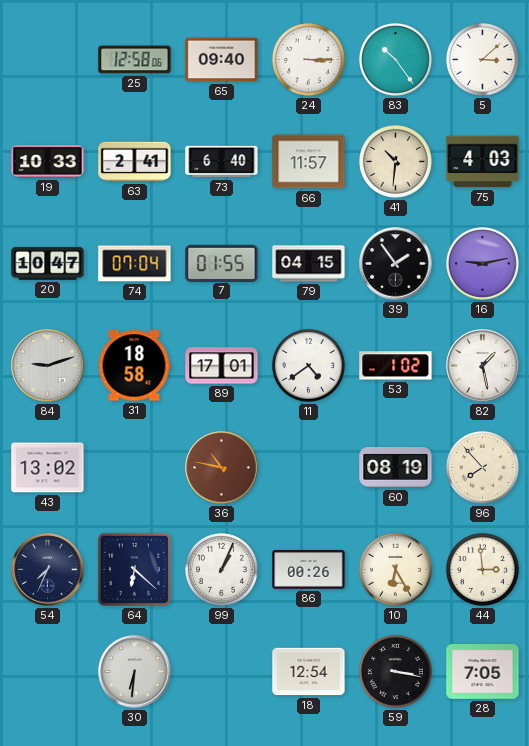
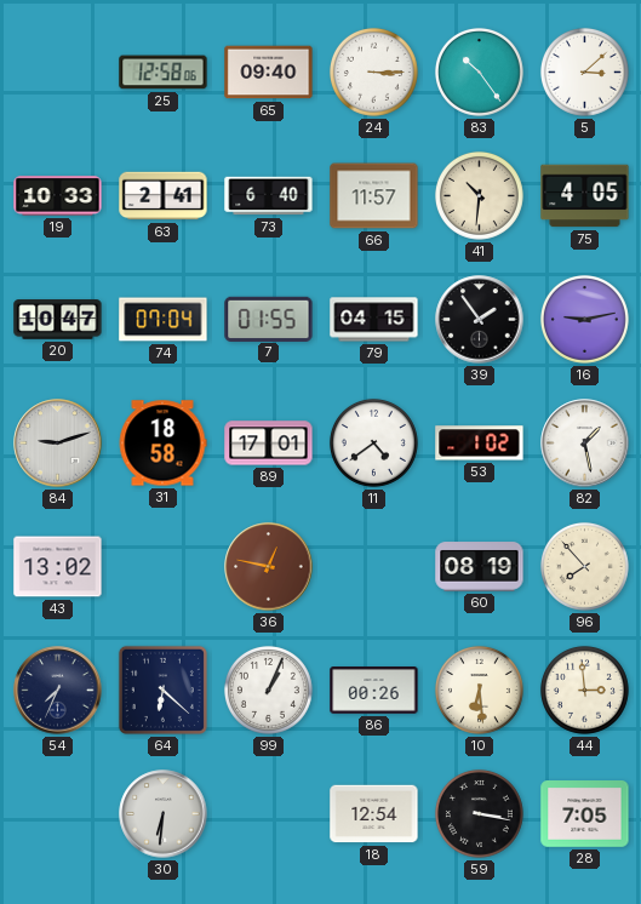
75: 4:03 -> 4:05
36: 10:47 -> 12:47
10: 6:25 -> 6:29
